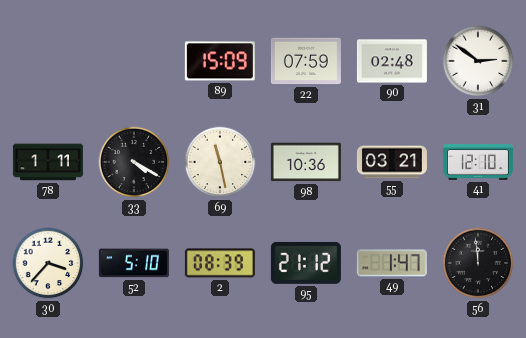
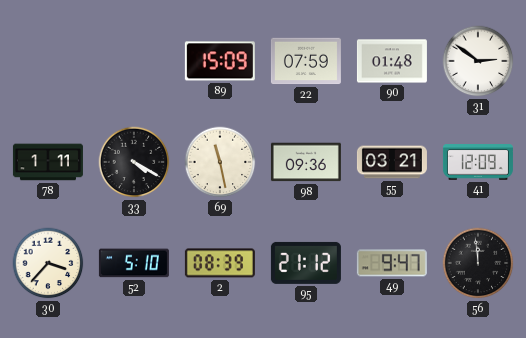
90: 02:48 -> 01:48
98: 10:36 -> 09:36
41: 12:10 -> 12:09
49: 1:47 -> 9:47
